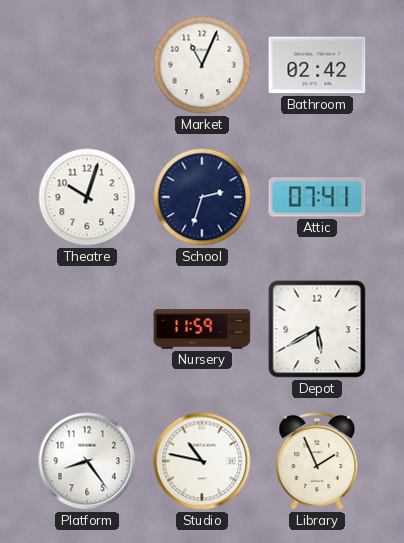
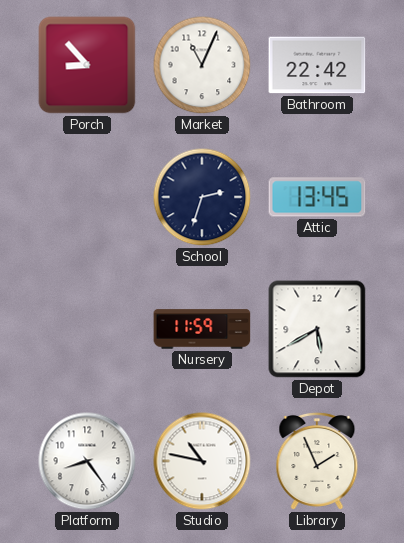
Porch: none -> 8:53
Bathroom: 02:42 -> 22:42
Theatre: 10:03 -> none
Attic: 07:41 -> 13:45
